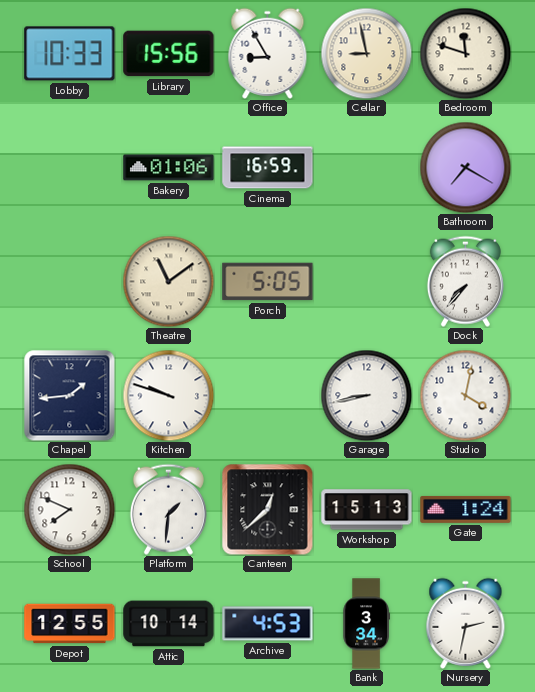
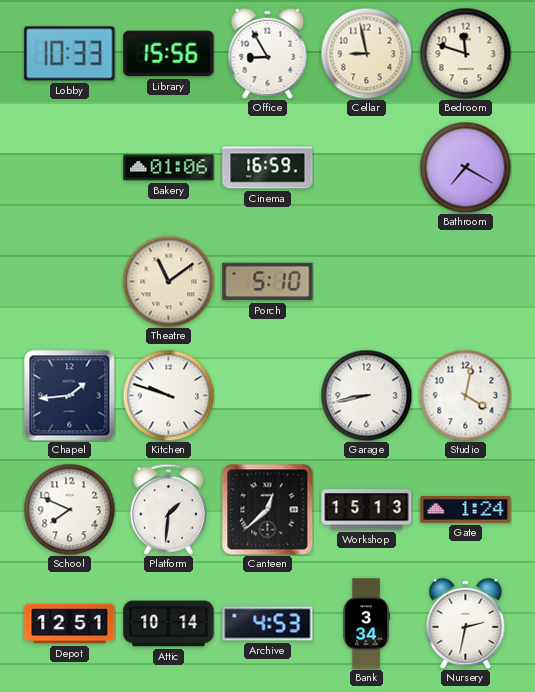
Porch: 5:05 -> 5:10
Dock: 7:37 -> none
Depot: 12:55 -> 12:51
